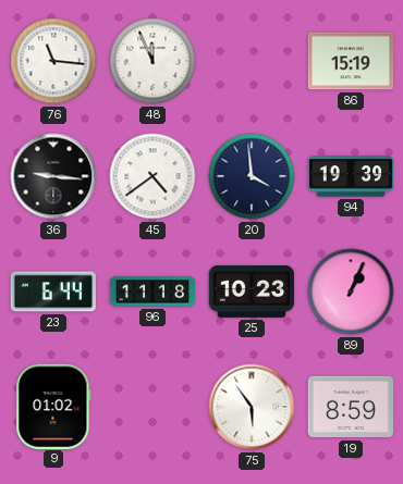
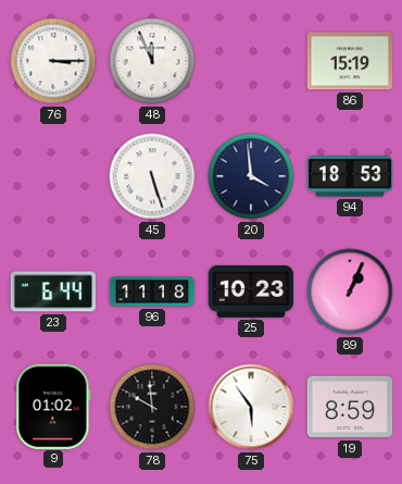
76: 11:16 -> 3:15
36: 9:16 -> none
45: 4:39 -> 5:27
94: 19:39 -> 18:53
78: none -> 9:59
